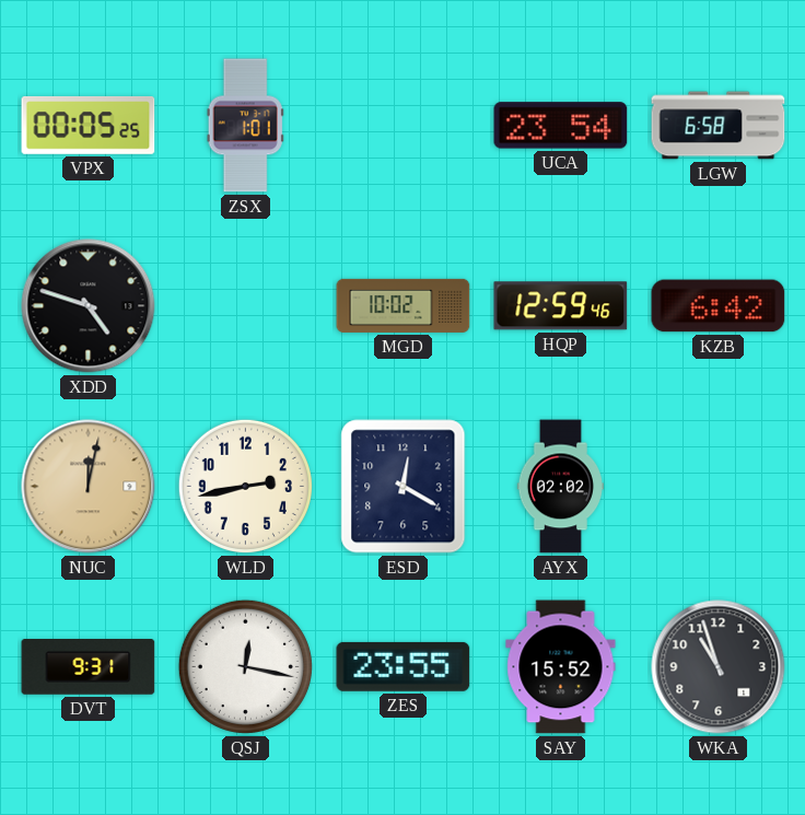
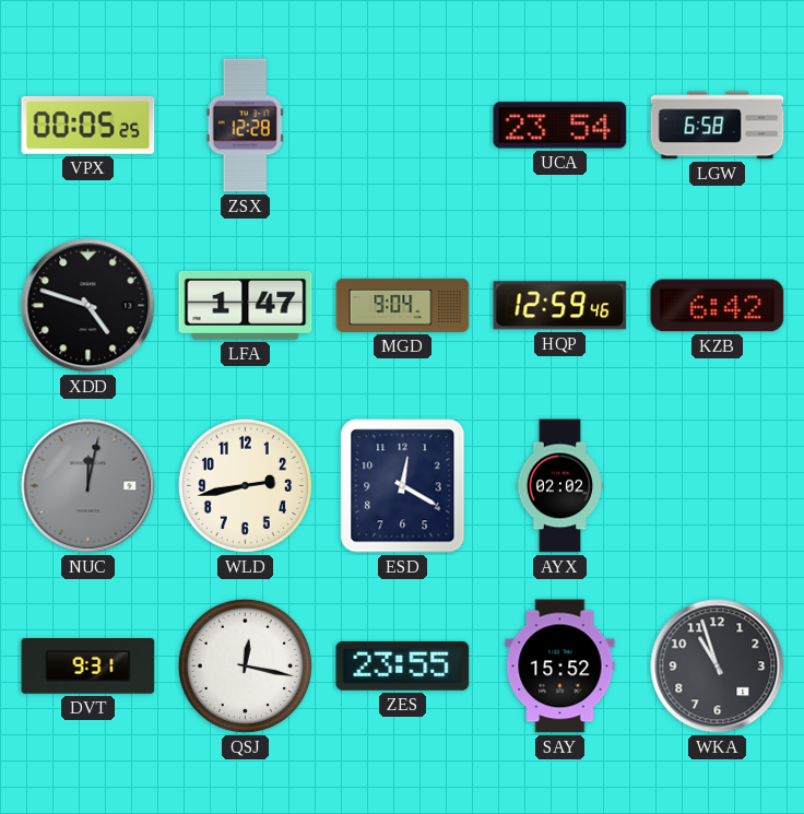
ZSX: 1:01 -> 12:28
LFA: none -> 1:47
MGD: 10:02 -> 9:04
NUC dial: champagne -> grey
